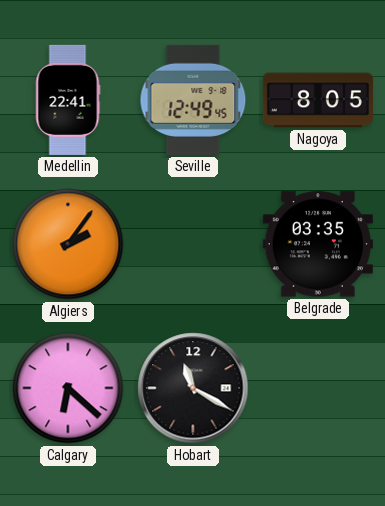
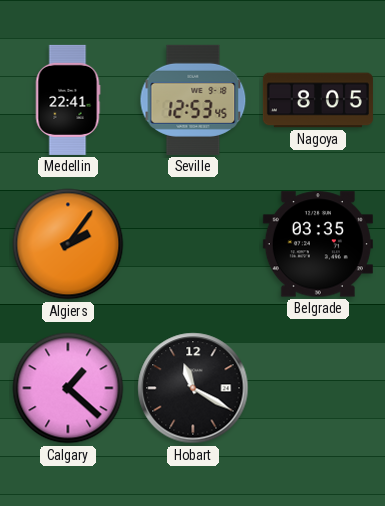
Seville: 12:49 -> 12:53
Calgary: 6:22 -> 1:22
